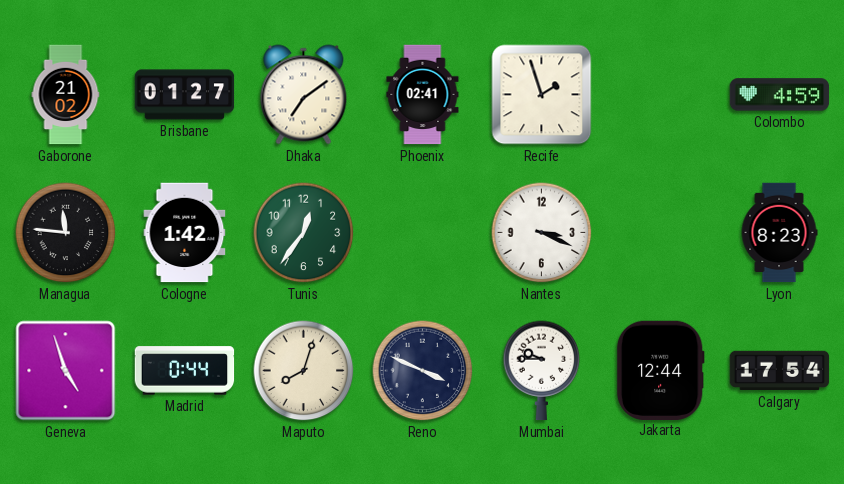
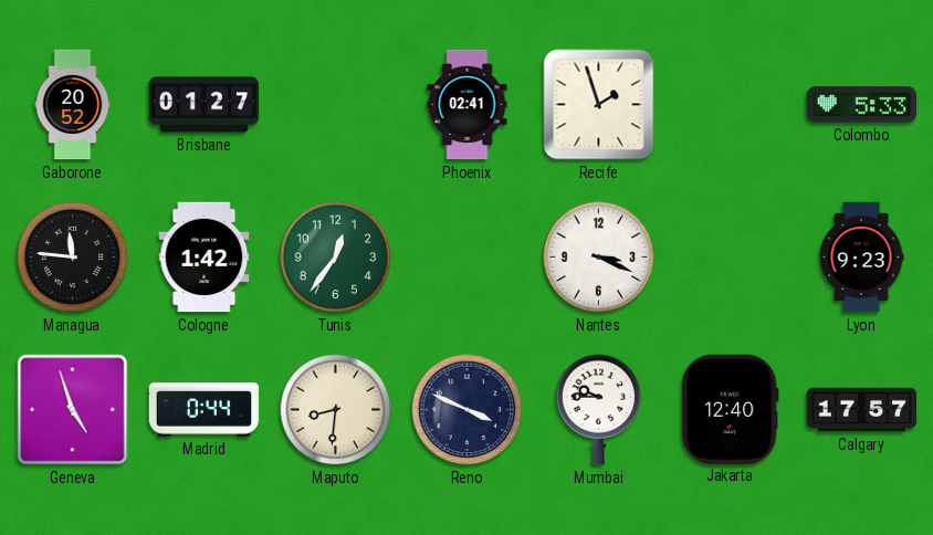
Gaborone: 21:02 -> 20:52
Dhaka: 7:09 -> none
Colombo: 4:59 -> 5:33
Lyon: 8:23 -> 9:23
Maputo: 8:03 -> 8:31
Jakarta: 12:44 -> 12:40
Calgary: 17:54 -> 17:57
